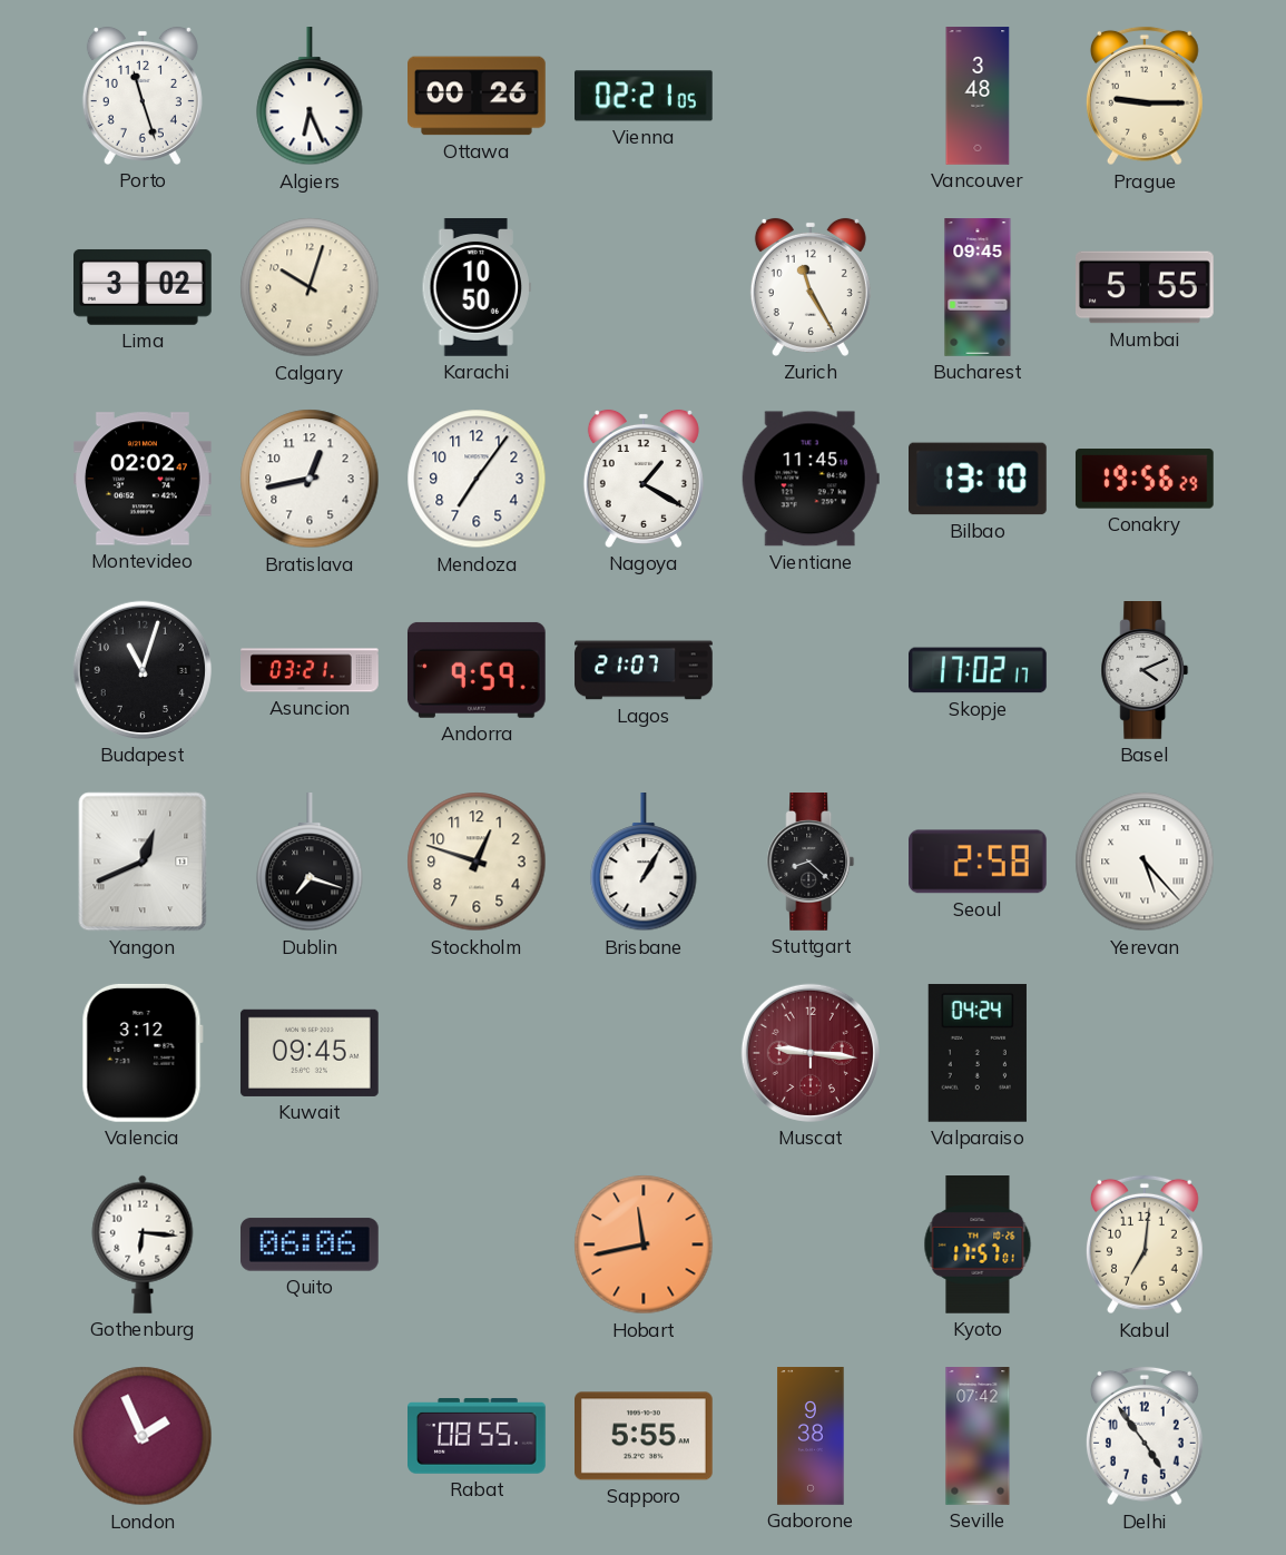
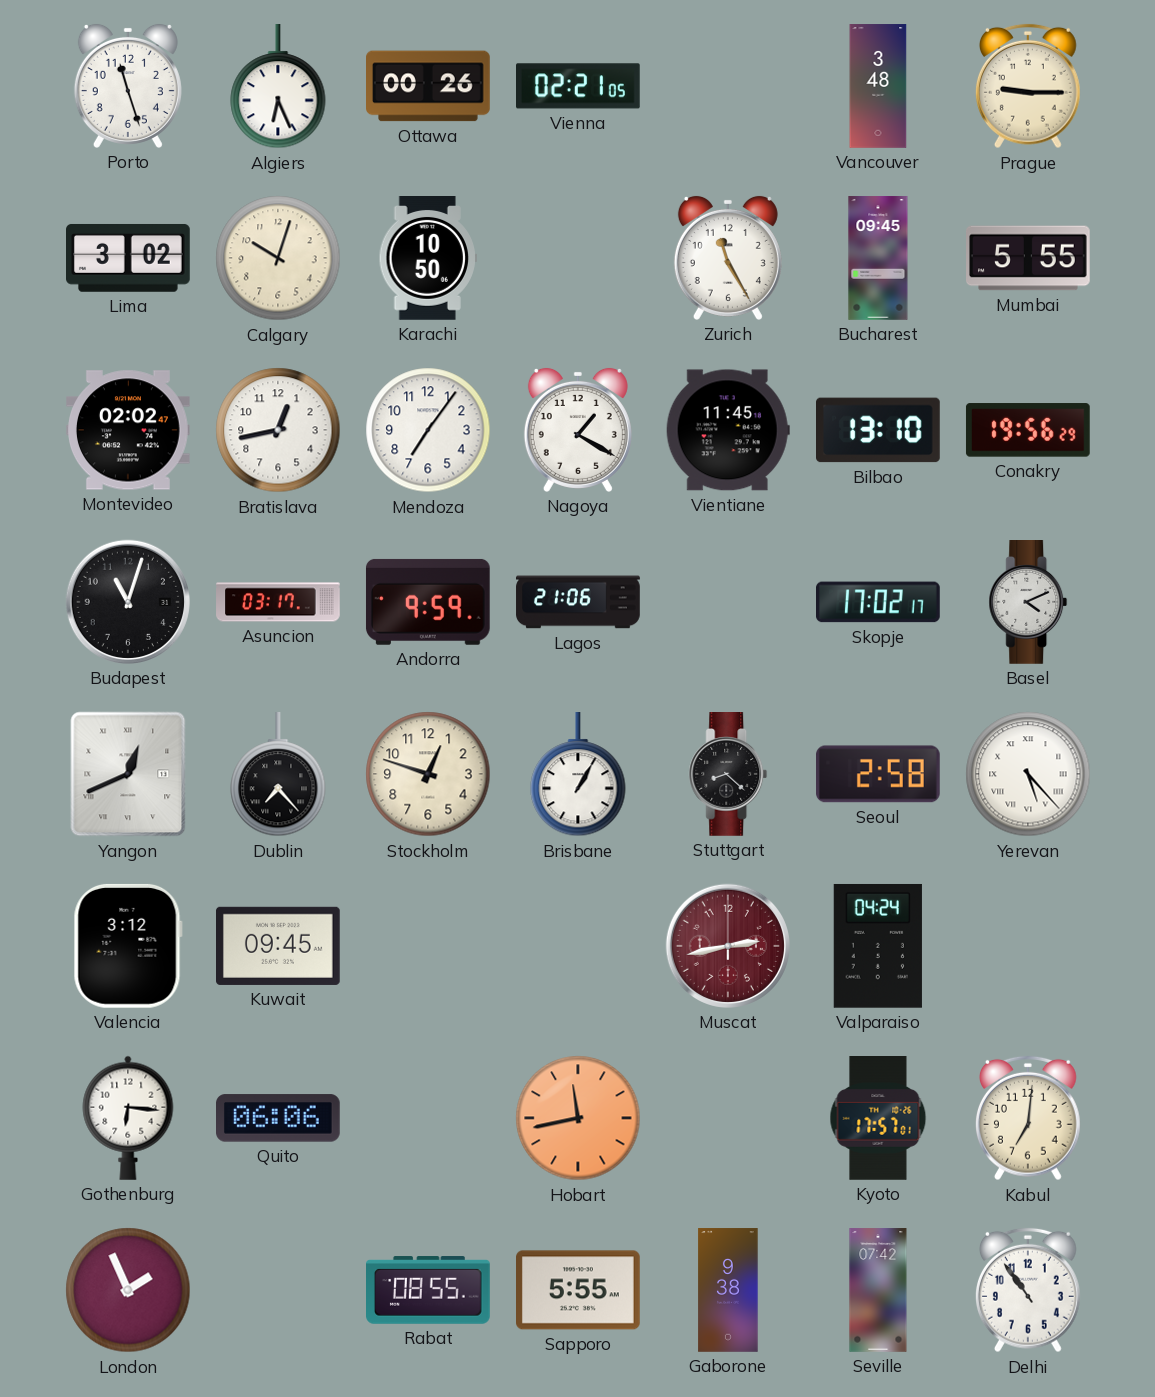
Asuncion: 03:21 -> 03:17
Lagos: 21:07 -> 21:06
Dublin: 7:18 -> 7:23
Muscat: 9:16 -> 2:43
Delhi: 4:54 -> 10:54
